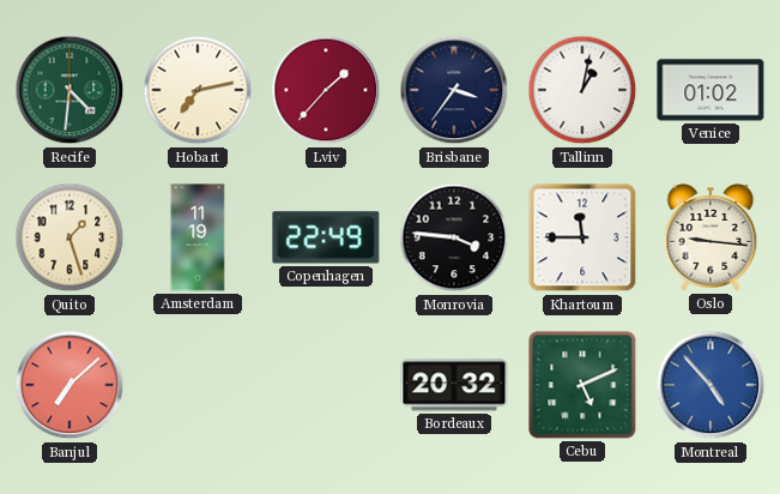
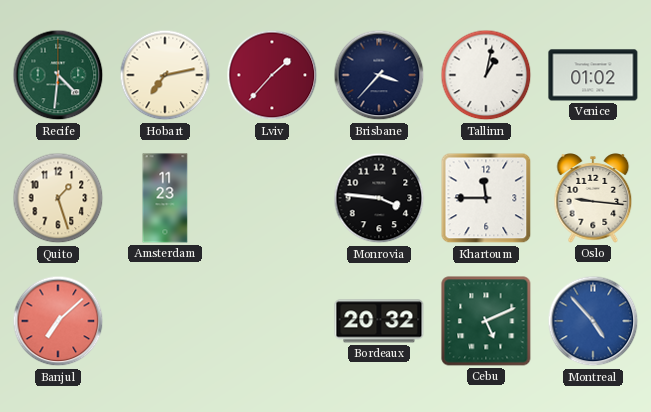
Brisbane: 3:36 -> 3:37
Amsterdam: 11:19 -> 11:23
Copenhagen: 22:49 -> none
